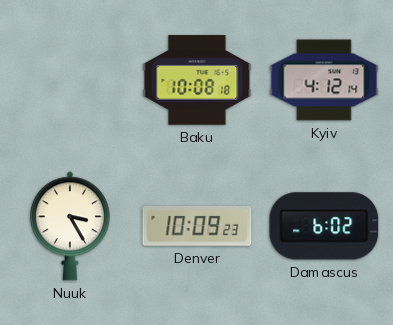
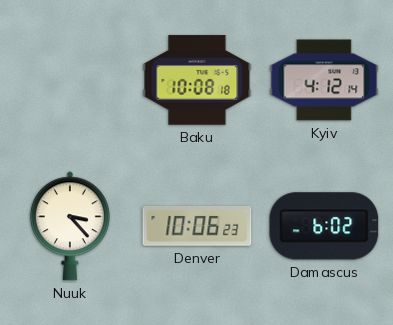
Nuuk: 3:25 -> 3:23
Denver: 10:09 -> 10:06
